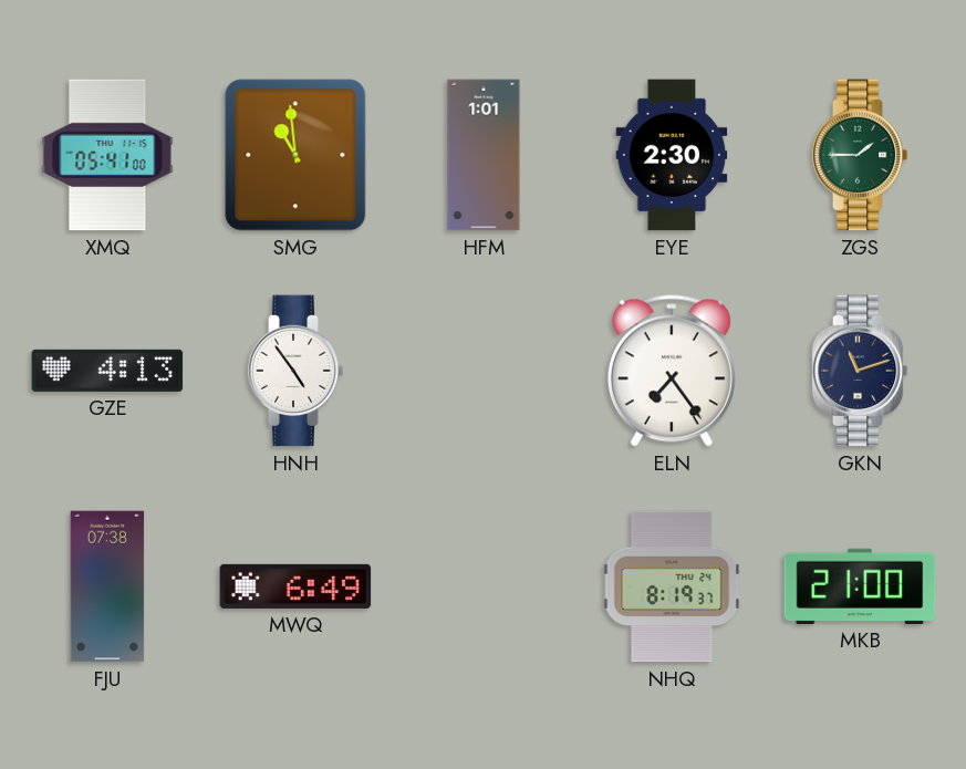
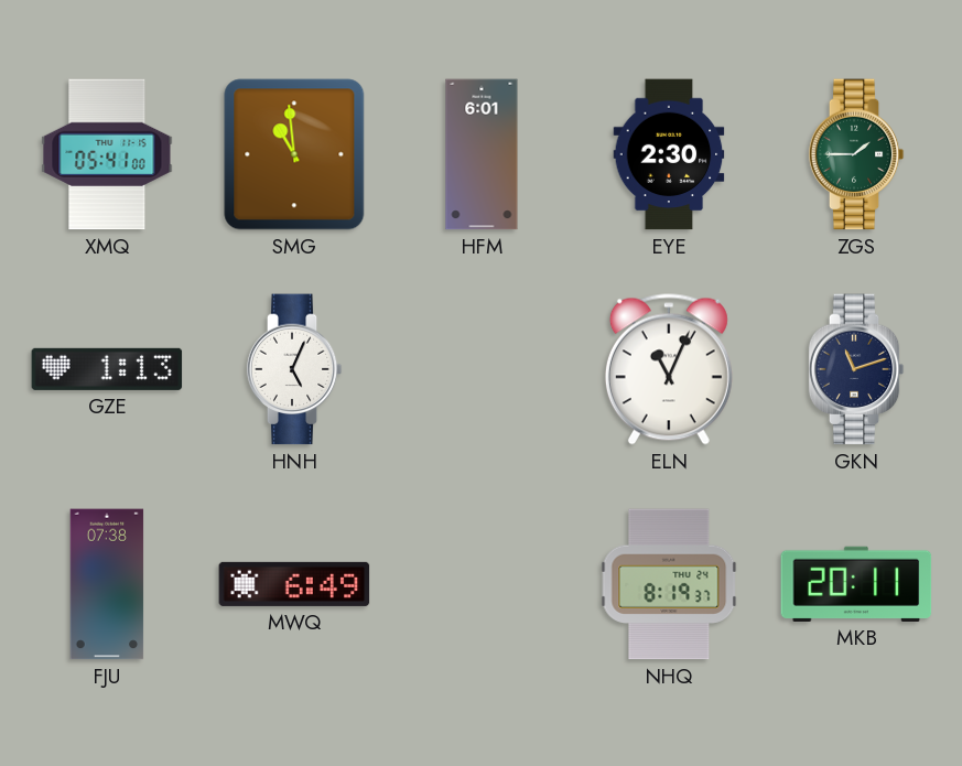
HFM: 1:01 -> 6:01
GZE: 4:13 -> 1:13
HNH: 4:54 -> 5:04
ELN: 7:24 -> 11:04
MKB: 21:00 -> 20:11
